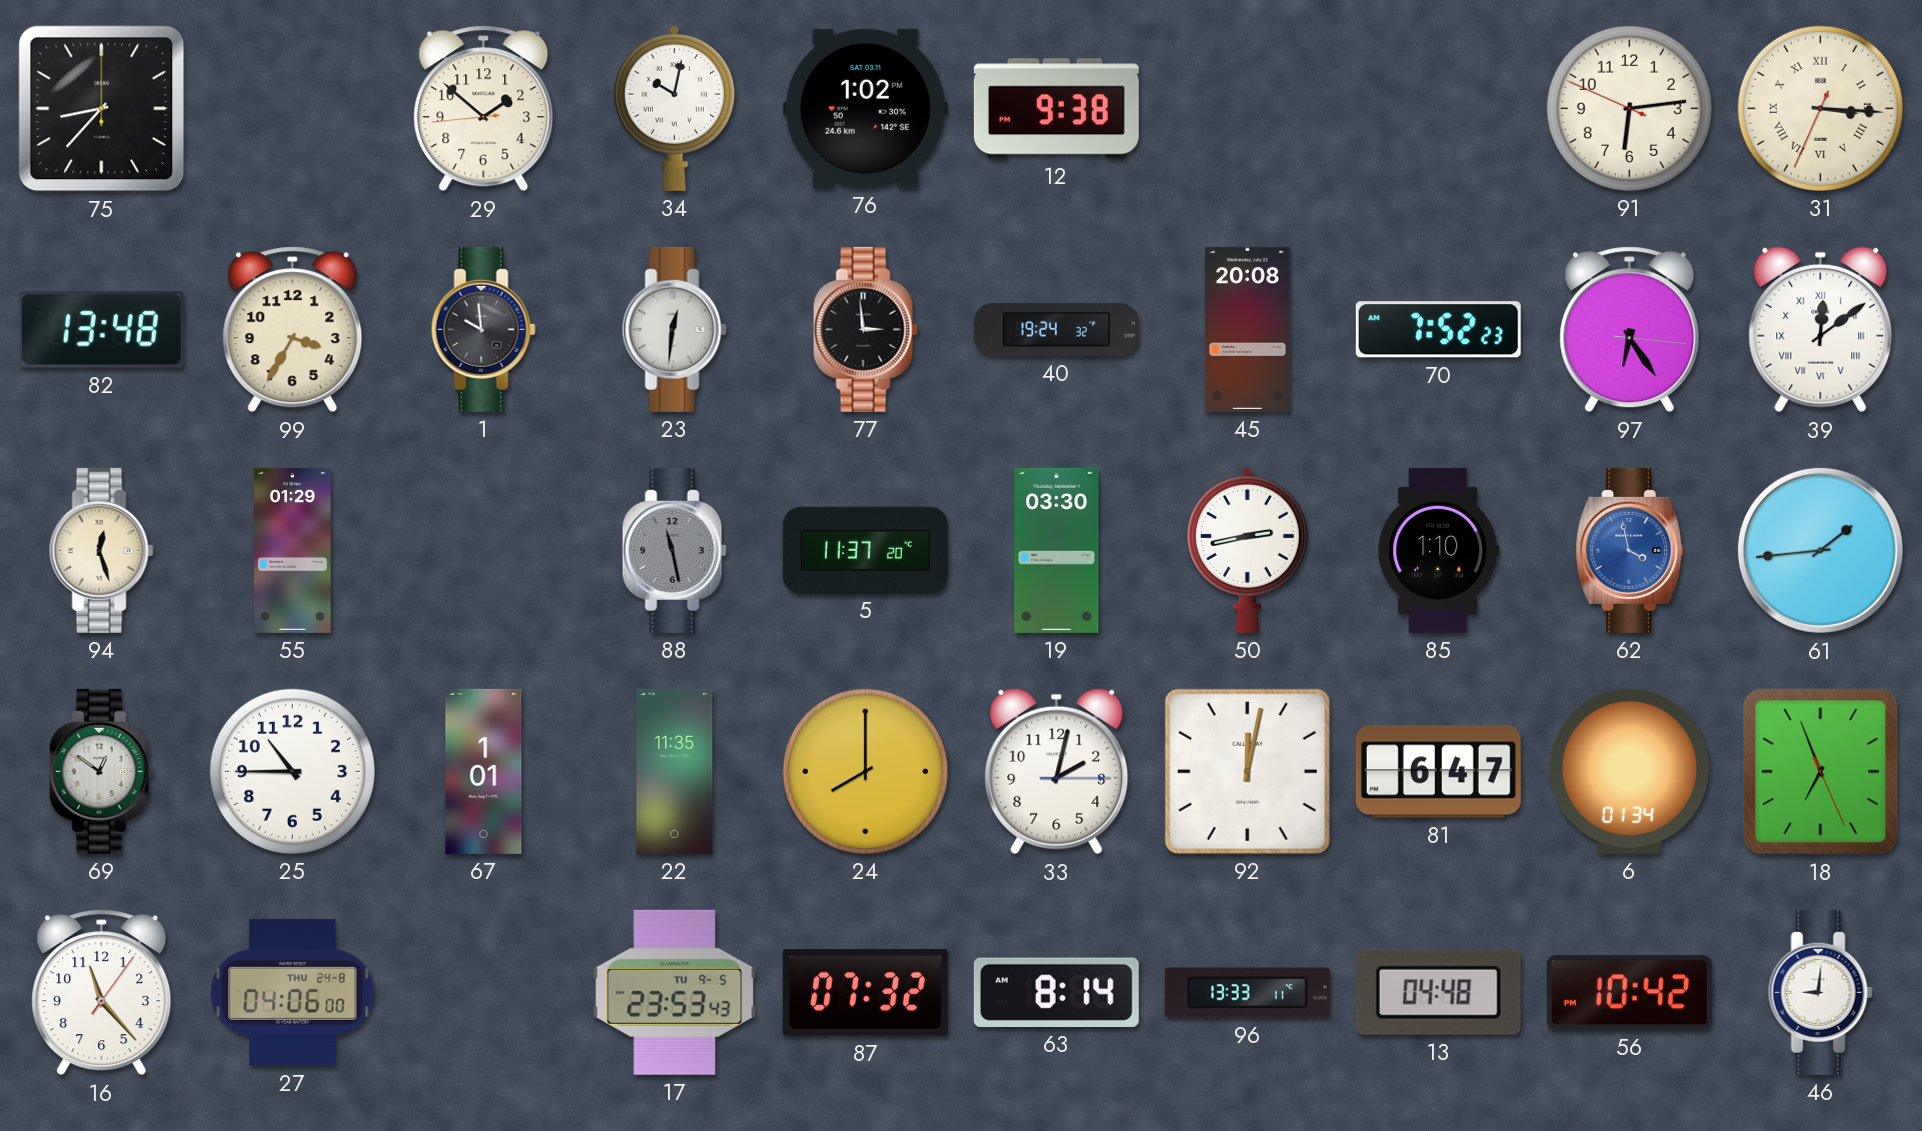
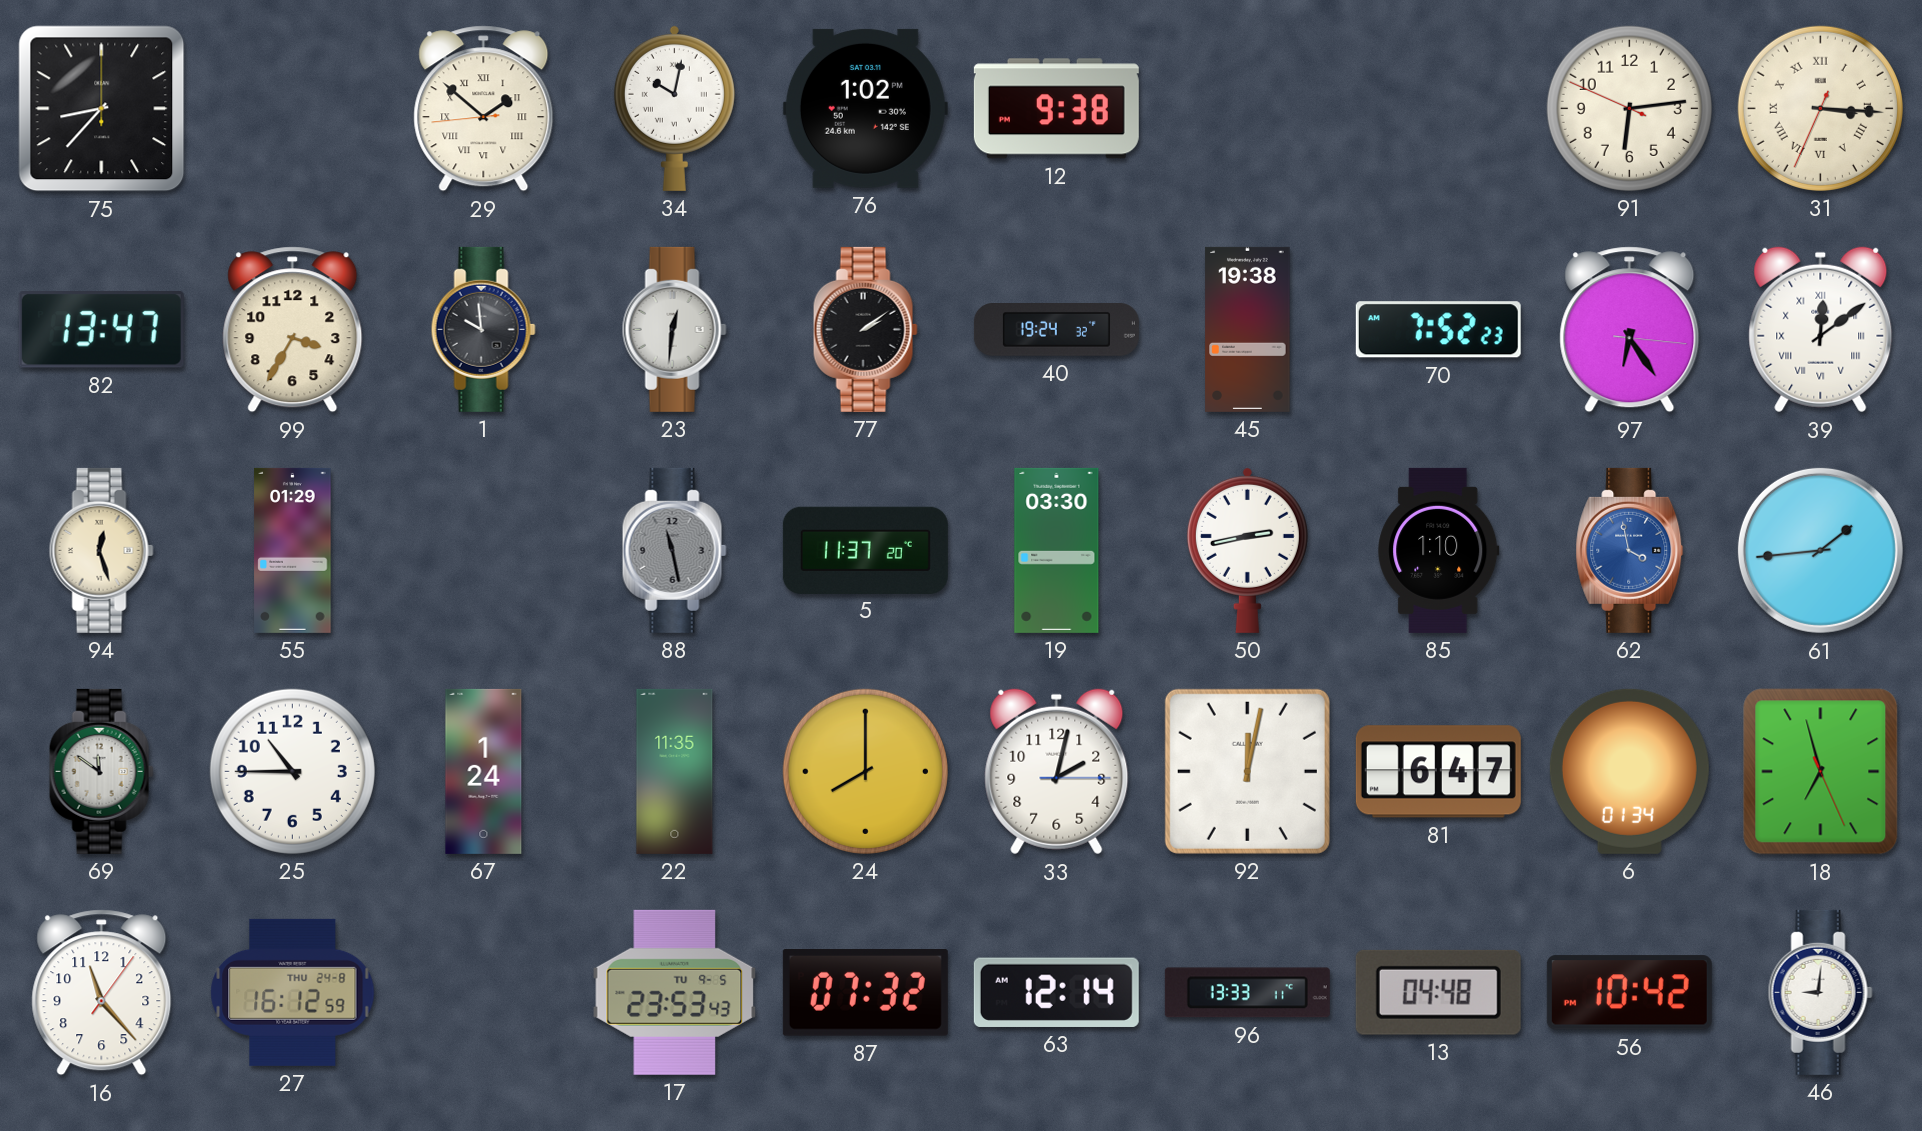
29 numerals: Arabic -> Roman
82: 13:48 -> 13:47
77: 2:59 -> 2:09
45: 20:08 -> 19:38
69: 12:51 -> 11:51
67: 1:01 -> 1:24
18: 6:56 -> 6:57
27: 04:06 -> 16:12
63: 8:14 -> 12:14
